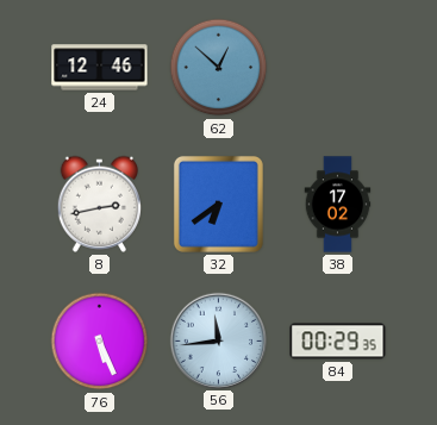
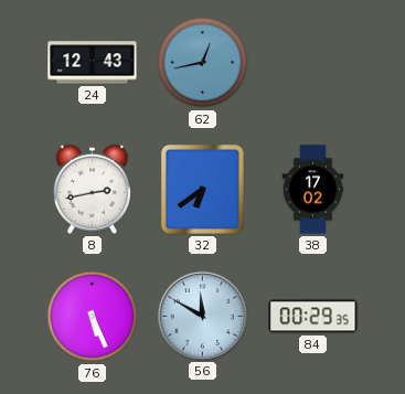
24: 12:46 -> 12:43
62: 12:52 -> 12:43
56: 11:44 -> 11:50
